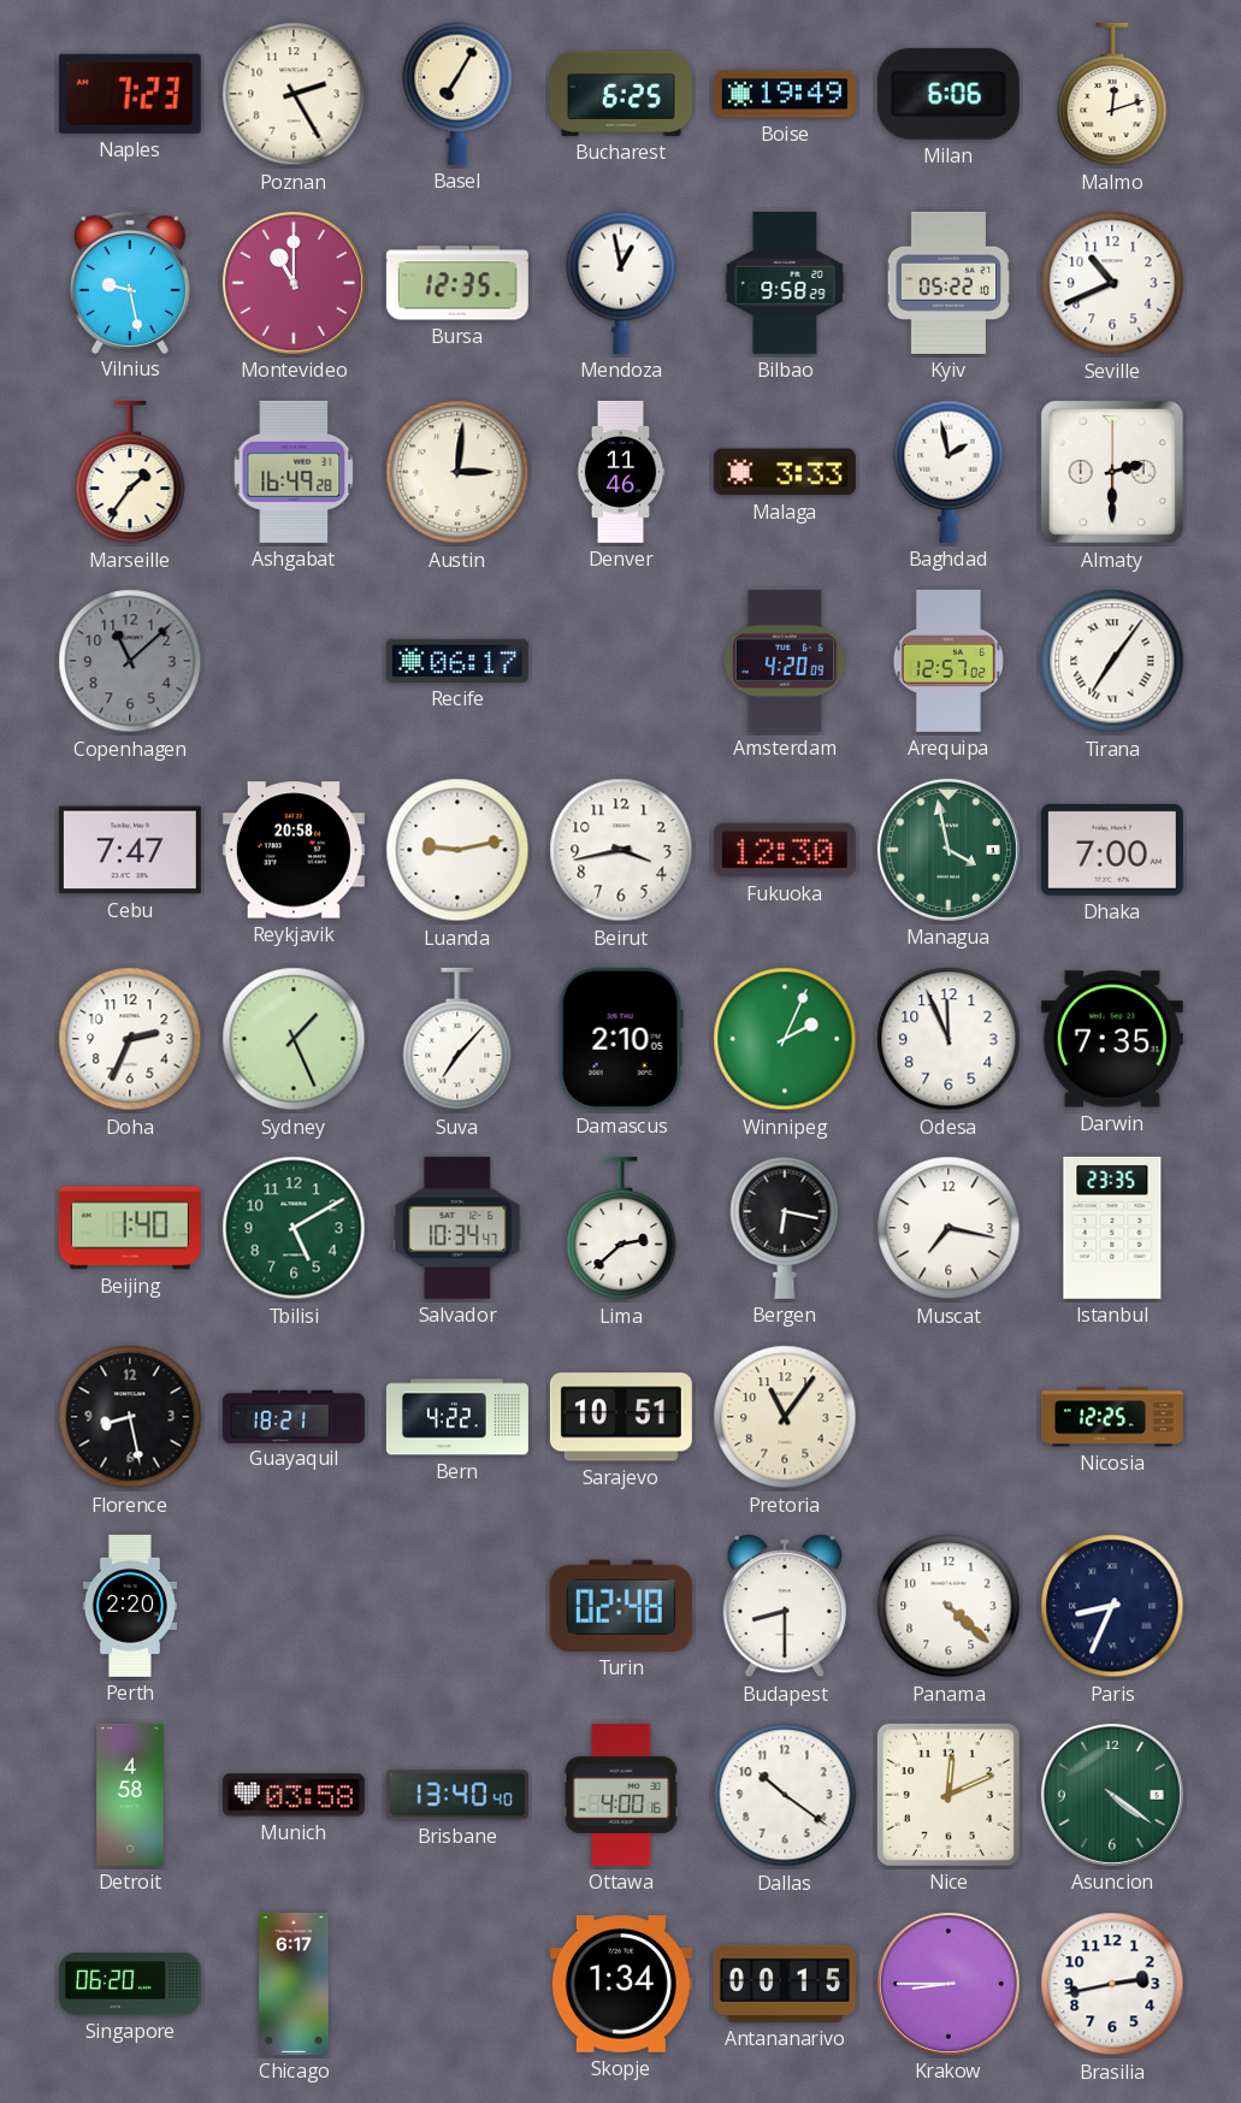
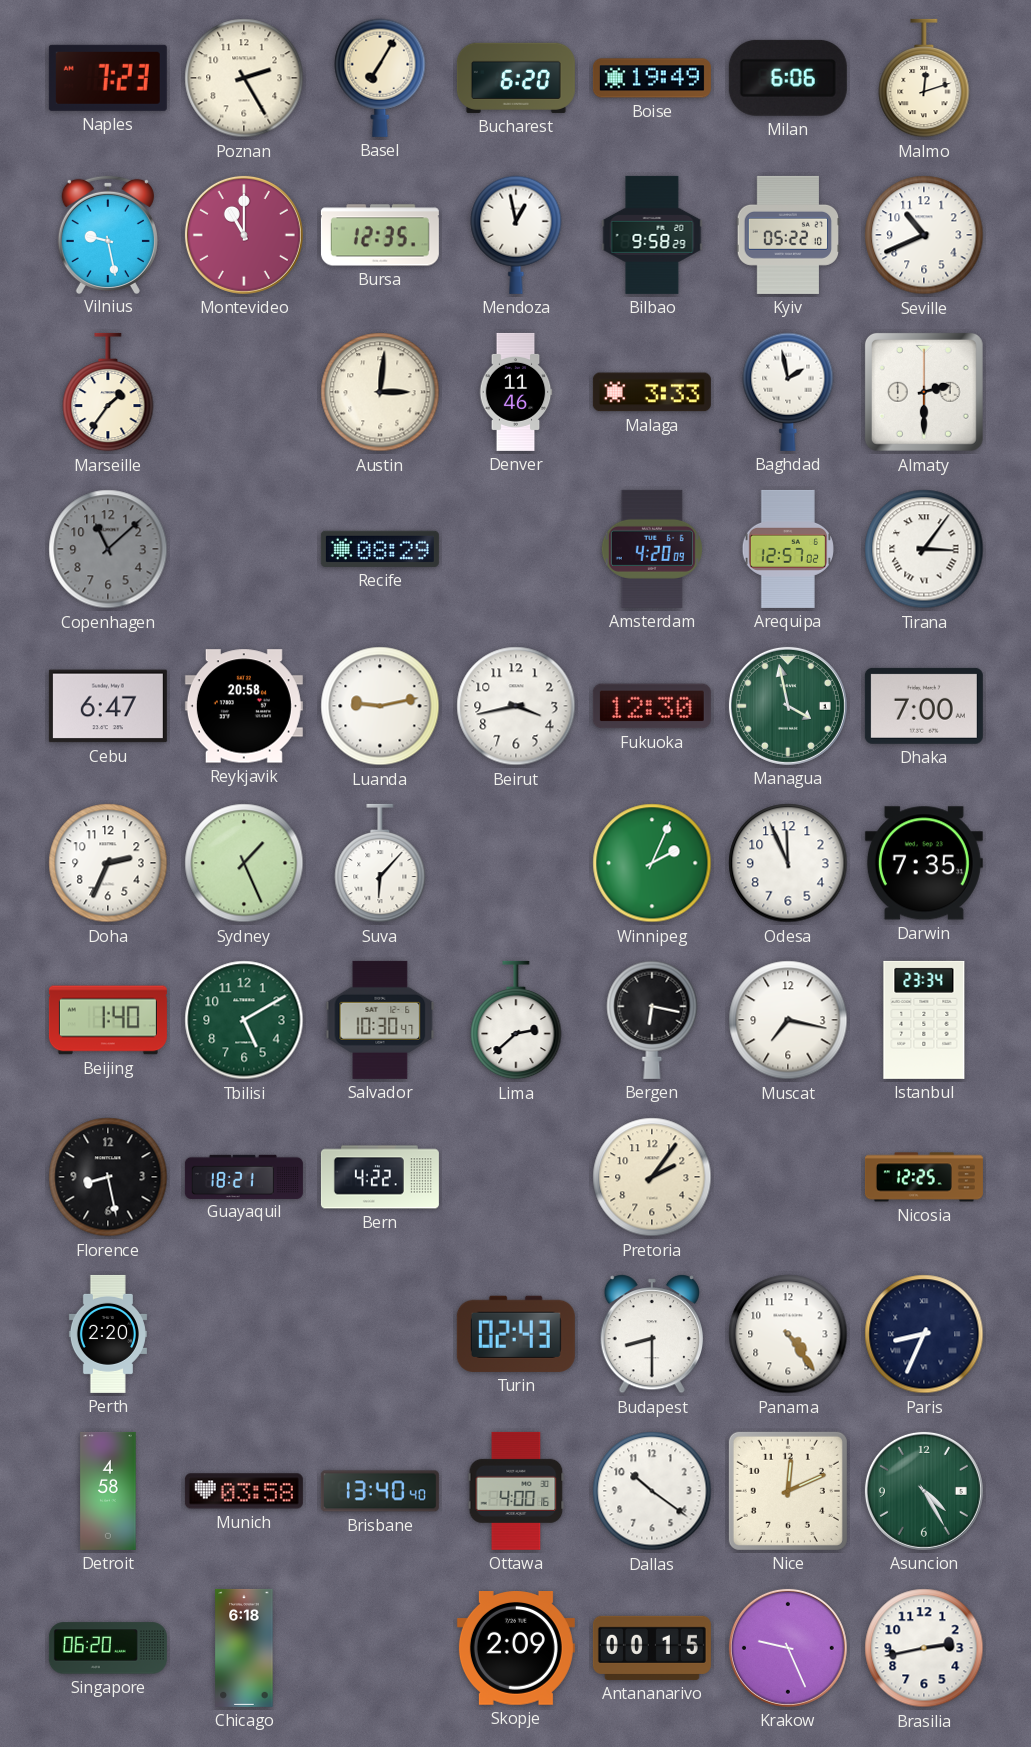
Bucharest: 6:25 -> 6:20
Ashgabat: 16:49 -> none
Recife: 06:17 -> 08:29
Tirana: 7:06 -> 3:06
Cebu: 7:47 -> 6:47
Suva: 7:07 -> 6:07
Damascus: 2:10 -> none
Salvador: 10:34 -> 10:30
Istanbul: 23:35 -> 23:34
Sarajevo: 10:51 -> none
Pretoria: 11:06 -> 2:06
Turin: 02:48 -> 02:43
Panama: 4:22 -> 4:24
Asuncion: 4:21 -> 4:25
Chicago: 6:17 -> 6:18
Skopje: 1:34 -> 2:09
Krakow: 8:45 -> 9:26
